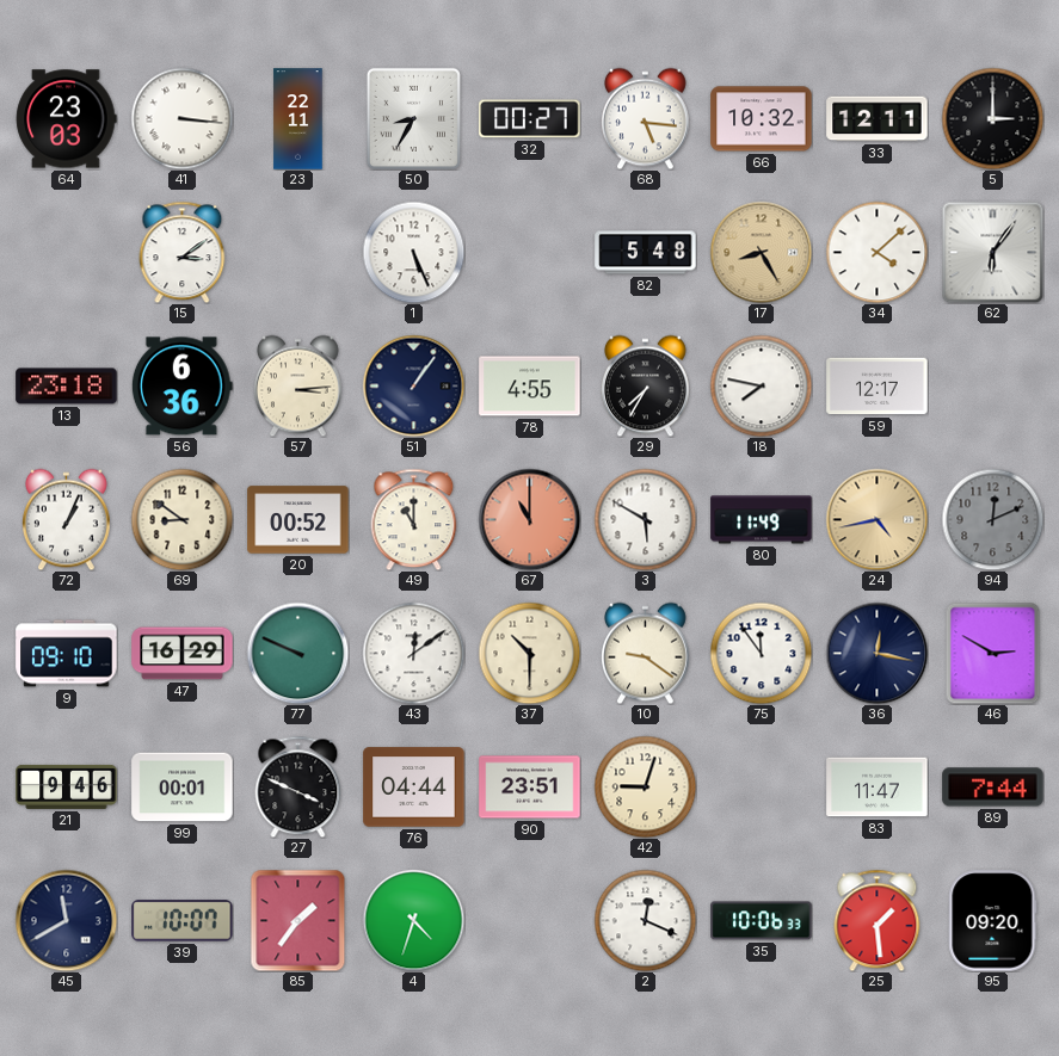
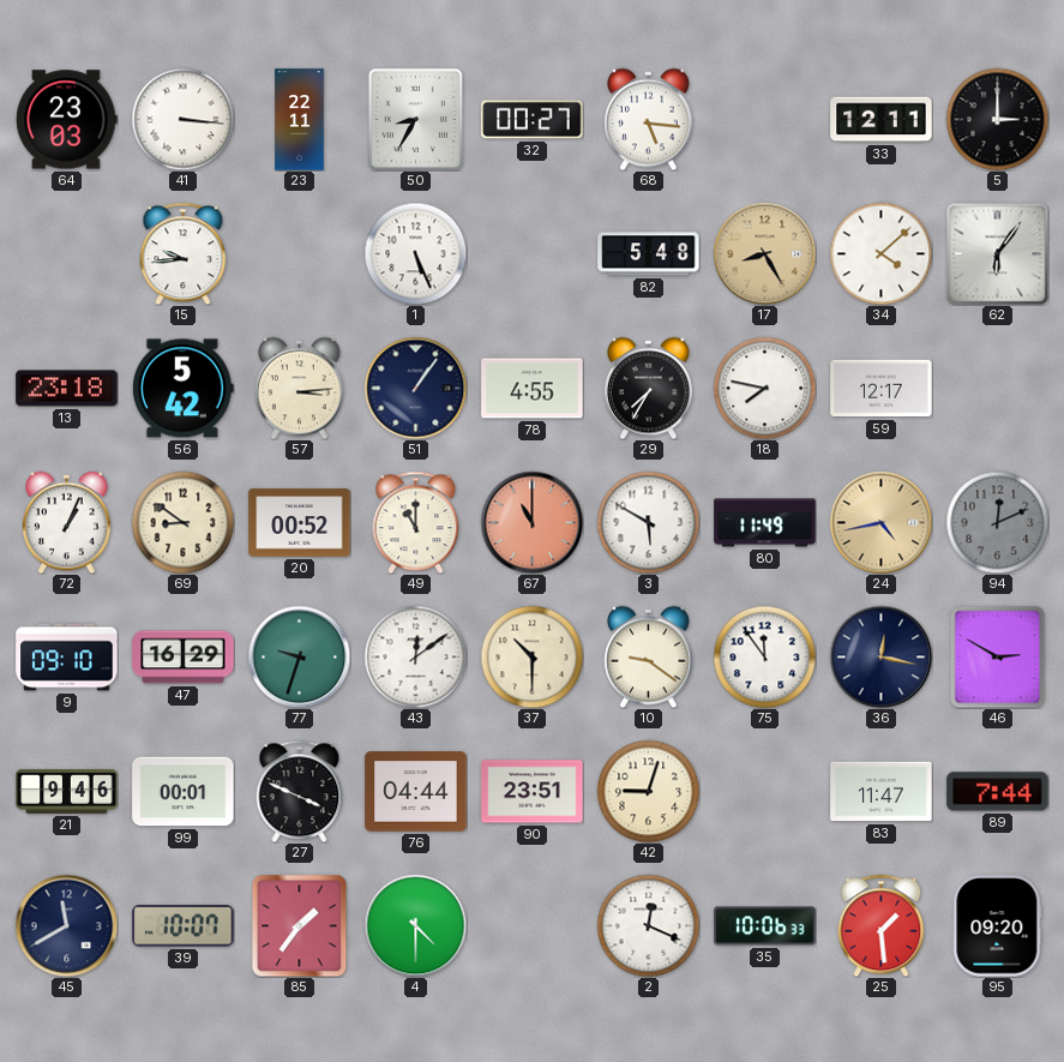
66: 10:32 -> none
15: 3:09 -> 9:44
56: 6:36 -> 5:42
77: 9:49 -> 9:33
4: 4:33 -> 4:30
